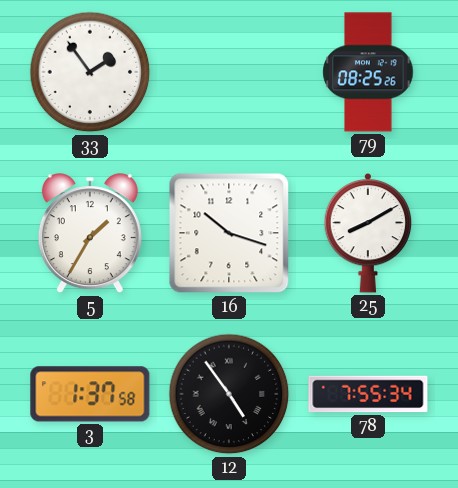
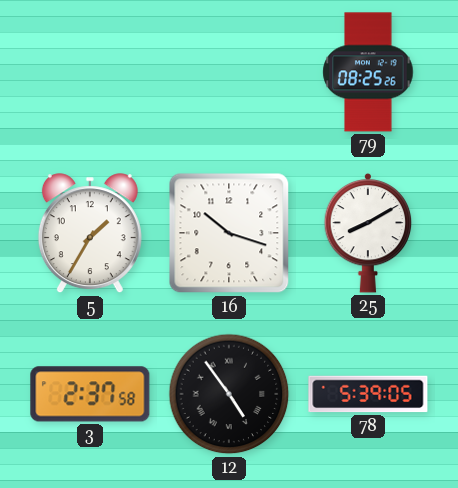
33: 1:54 -> none
3: 1:37 -> 2:37
78: 7:55 -> 5:39
